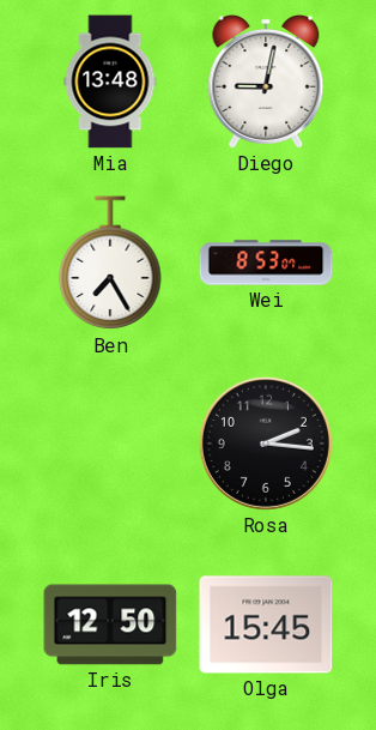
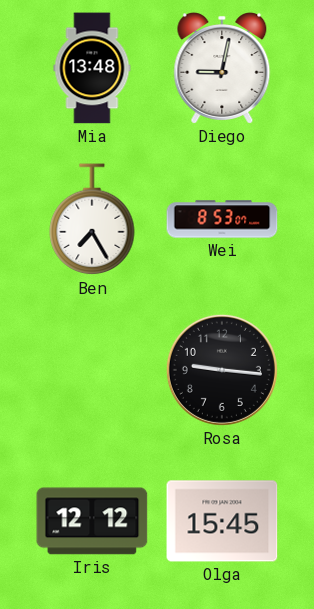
Rosa: 2:16 -> 9:16
Iris: 12:50 -> 12:12
